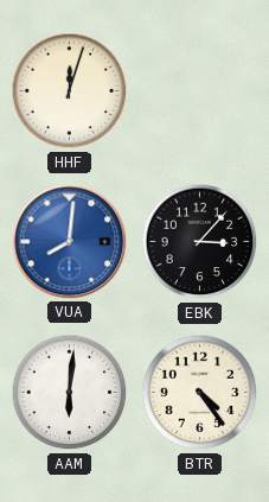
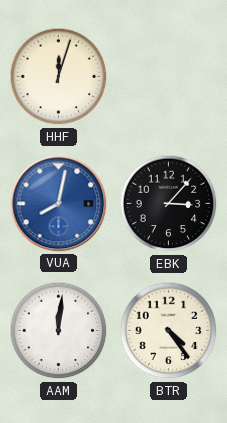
VUA: 8:01 -> 8:02
AAM: 6:01 -> 12:01
